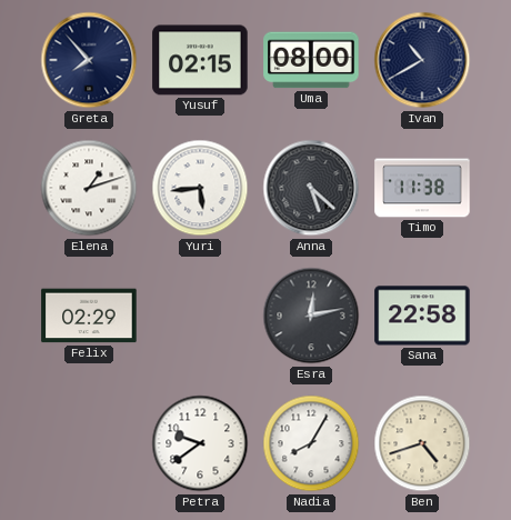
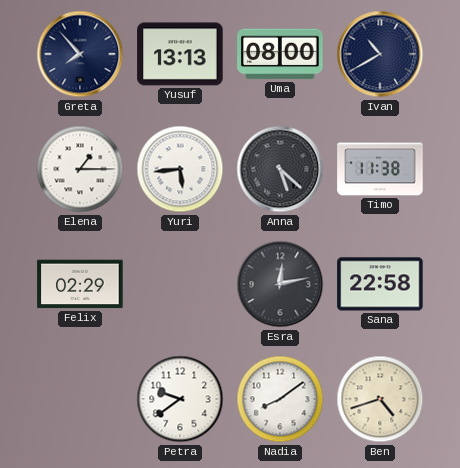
Yusuf: 02:15 -> 13:13
Elena: 1:12 -> 1:15
Nadia: 8:05 -> 8:09
